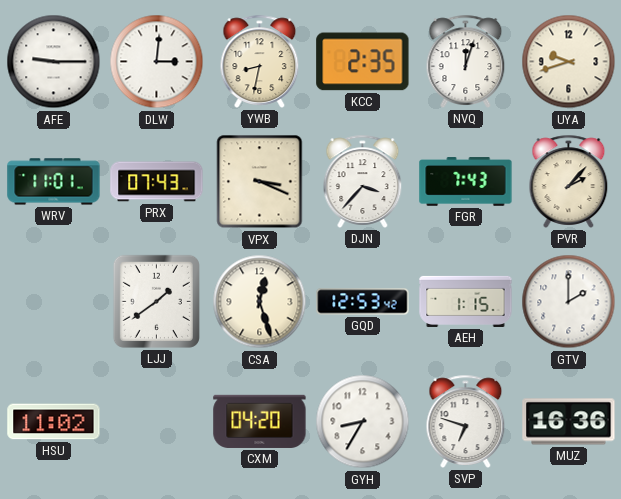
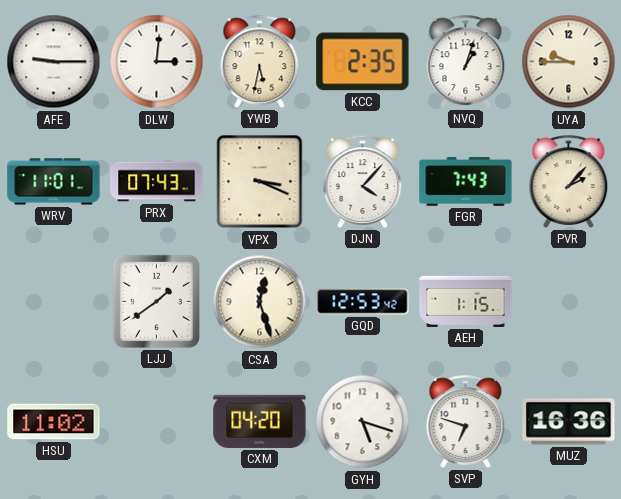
YWB: 8:32 -> 5:32
NVQ: 12:03 -> 1:03
UYA: 9:42 -> 9:45
DJN: 3:37 -> 4:07
GTV: 2:00 -> none
GYH: 8:35 -> 5:18
